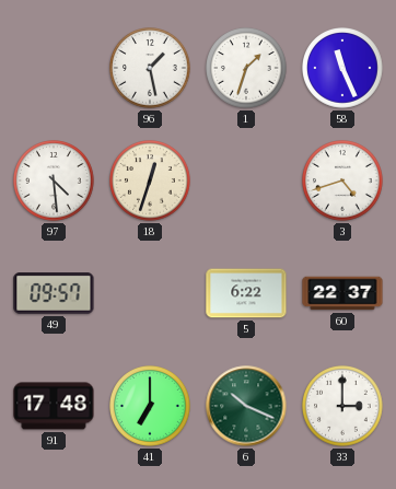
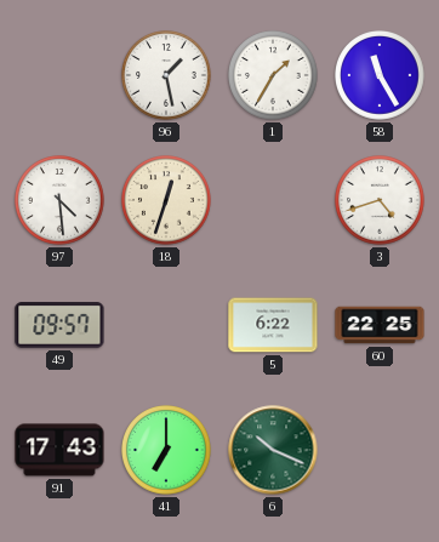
1: 1:33 -> 1:35
58: 11:26 -> 11:25
60: 22:37 -> 22:25
91: 17:48 -> 17:43
33: 3:00 -> none
